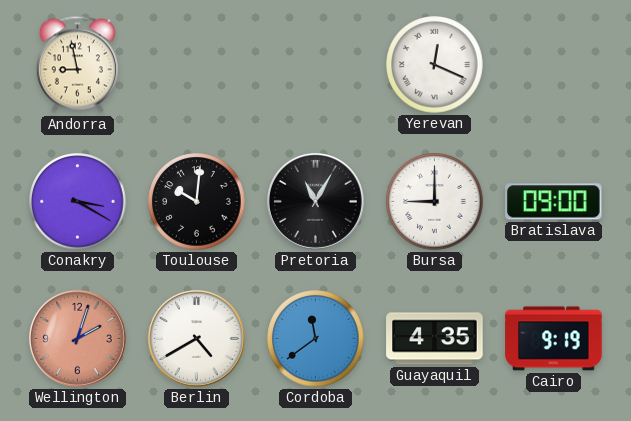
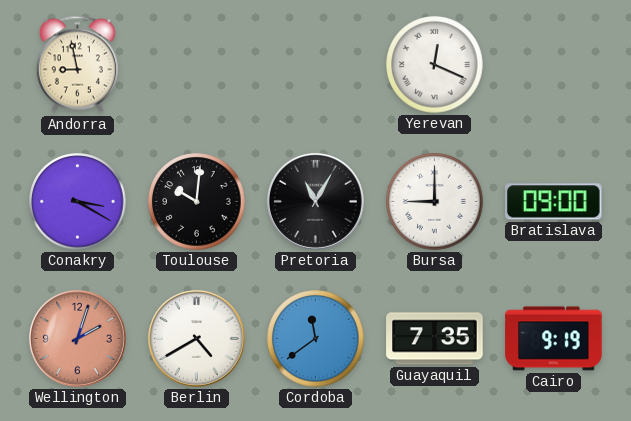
Guayaquil: 4:35 -> 7:35
